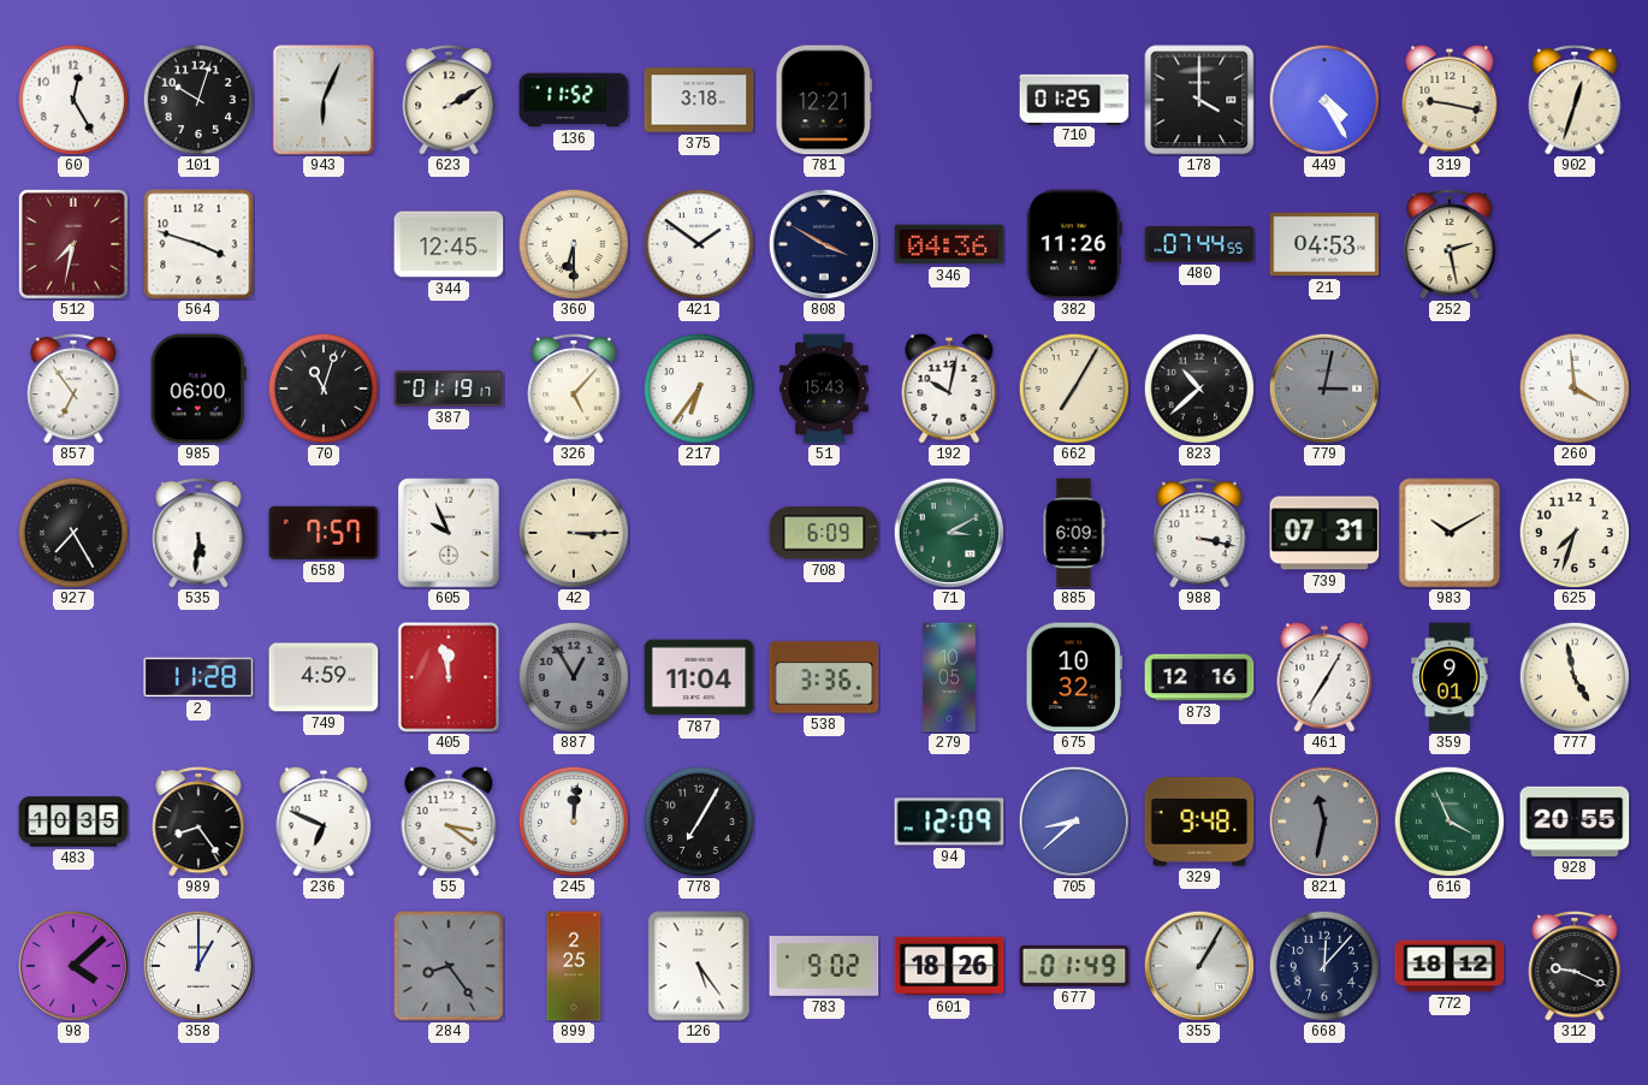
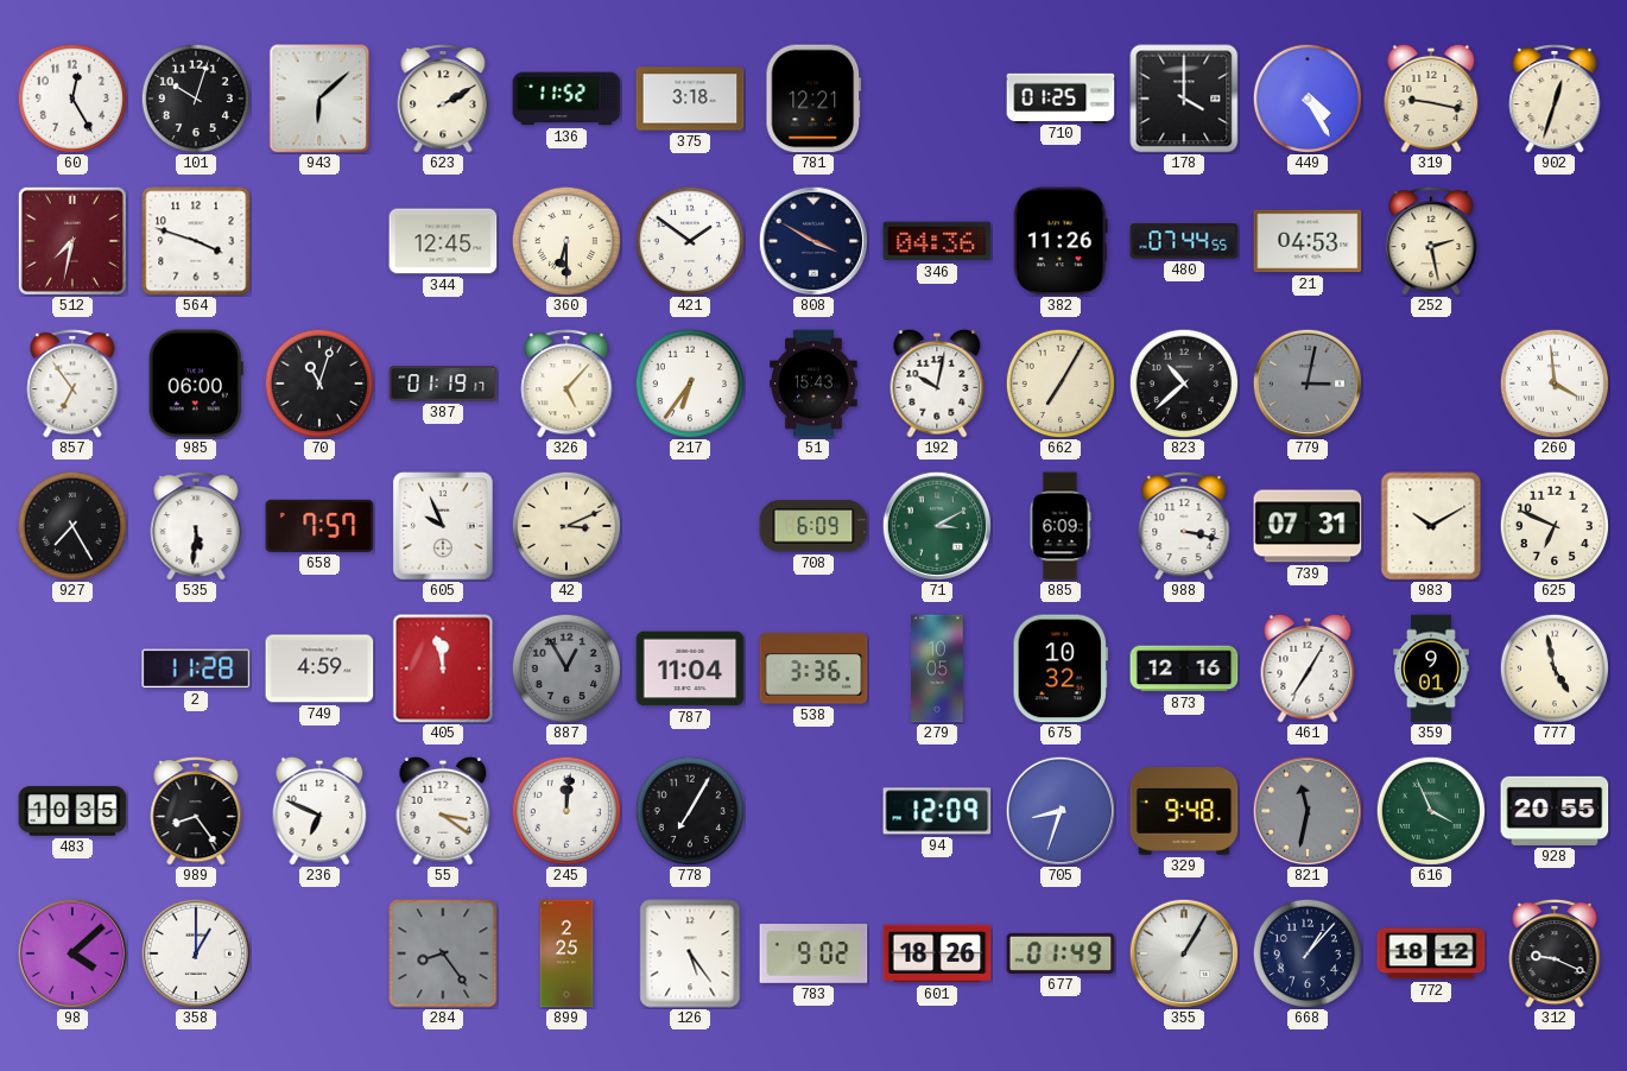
943: 6:04 -> 6:08
42: 3:15 -> 3:11
625: 7:33 -> 6:49
705: 8:38 -> 8:33
668: 12:07 -> 1:07
